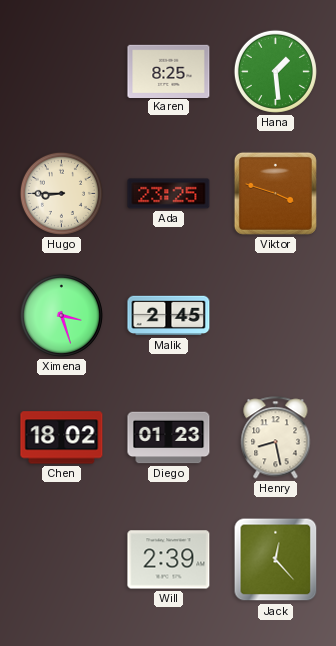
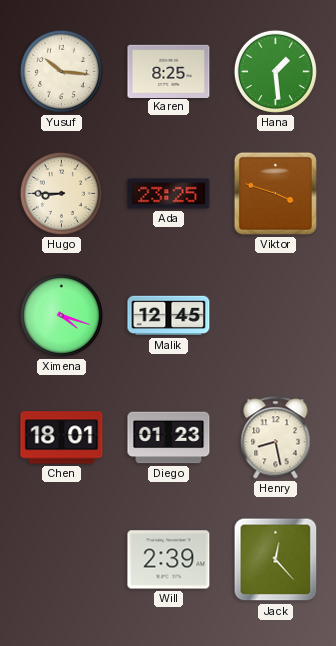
Yusuf: none -> 10:16
Ximena: 3:27 -> 4:18
Malik: 2:45 -> 12:45
Chen: 18:02 -> 18:01
